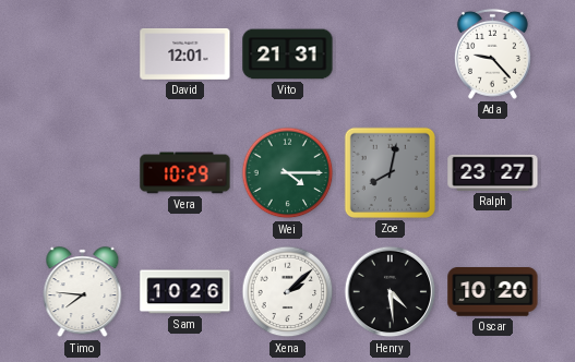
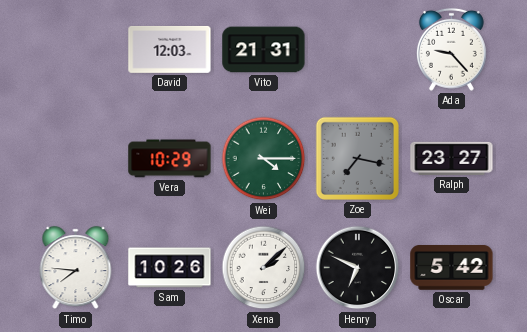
David: 12:01 -> 12:03
Zoe: 8:02 -> 7:17
Henry: 4:29 -> 6:49
Oscar: 10:20 -> 5:42
